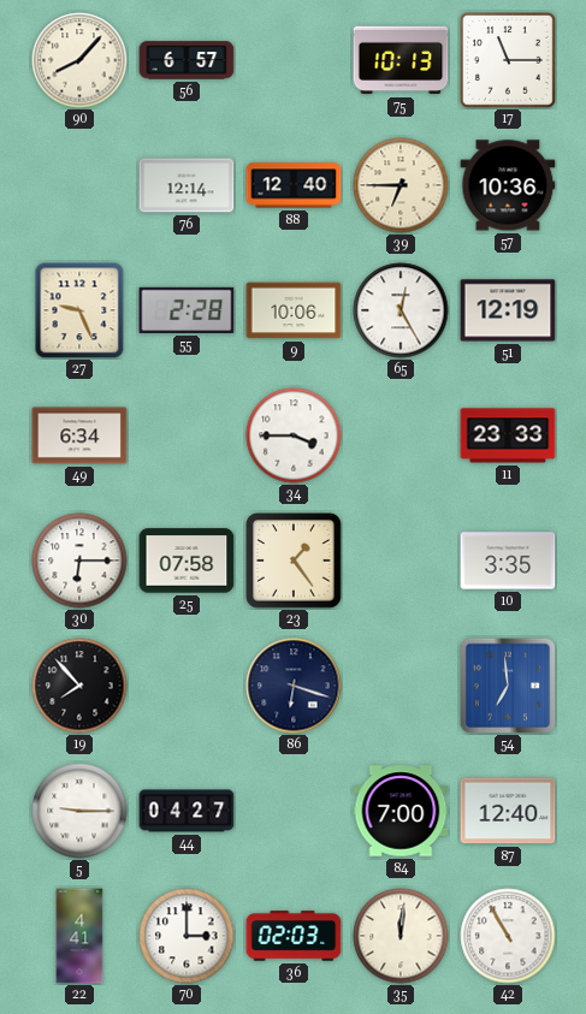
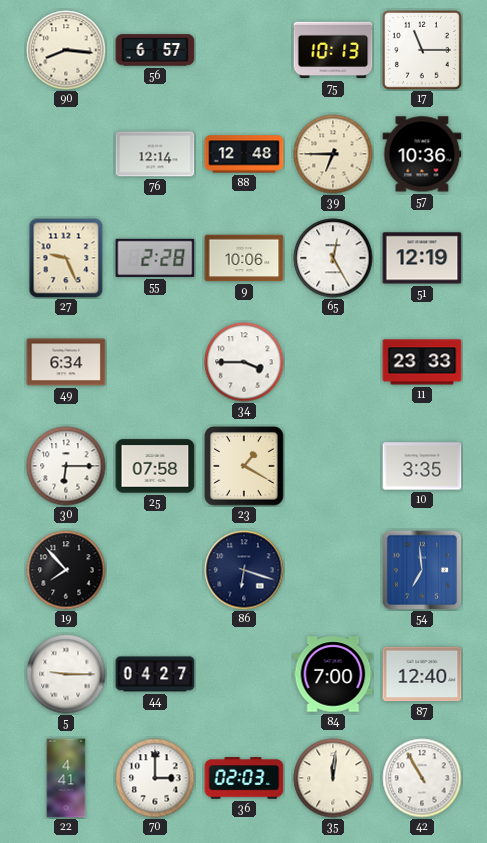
90: 8:07 -> 8:16
88: 12:40 -> 12:48
23: 1:24 -> 1:20
